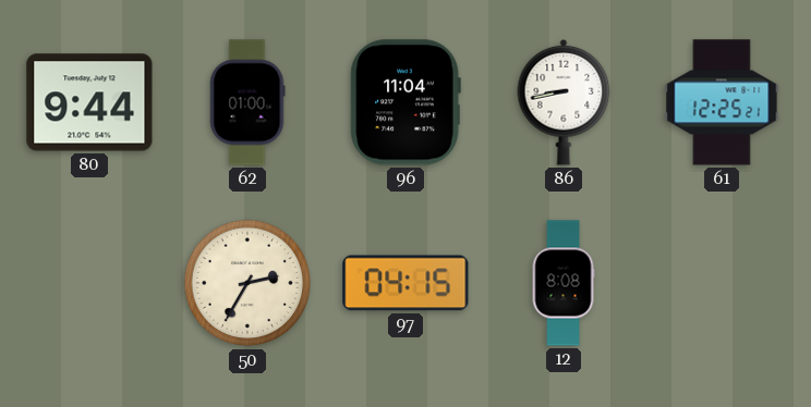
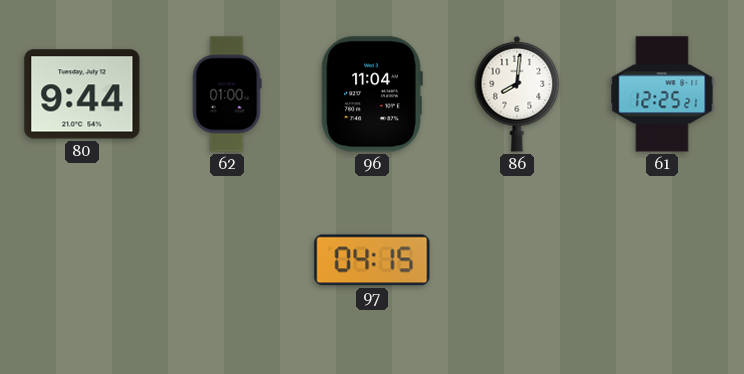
86: 8:43 -> 8:01
50: 2:35 -> none
12: 8:08 -> none
